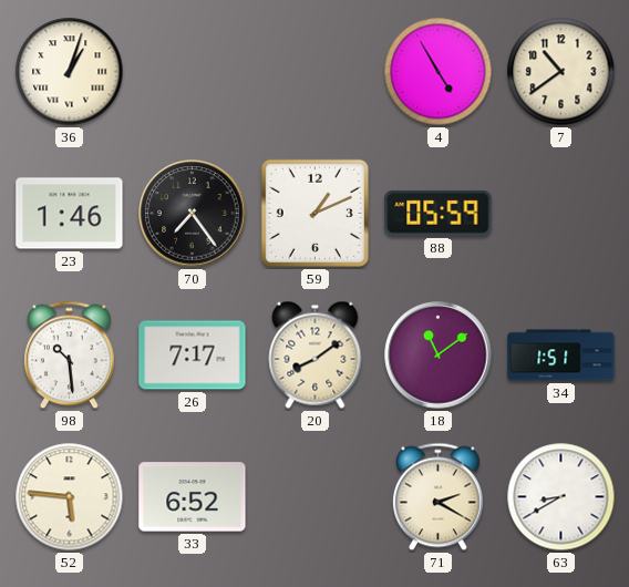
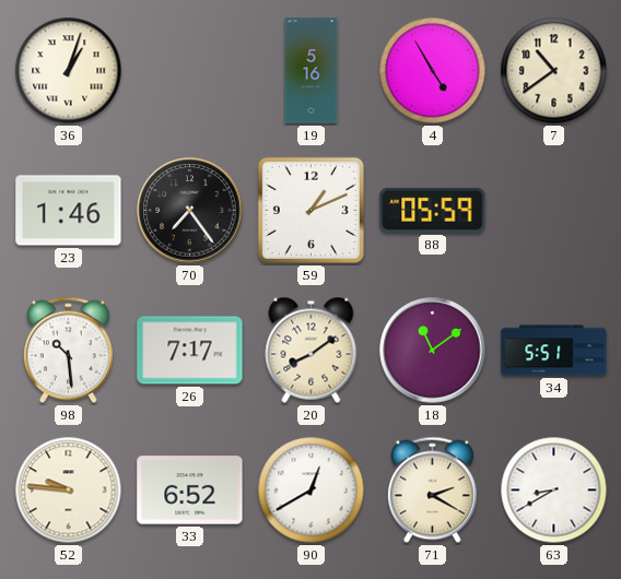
19: none -> 5:16
34: 1:51 -> 5:51
52: 5:46 -> 9:46
90: none -> 12:40
